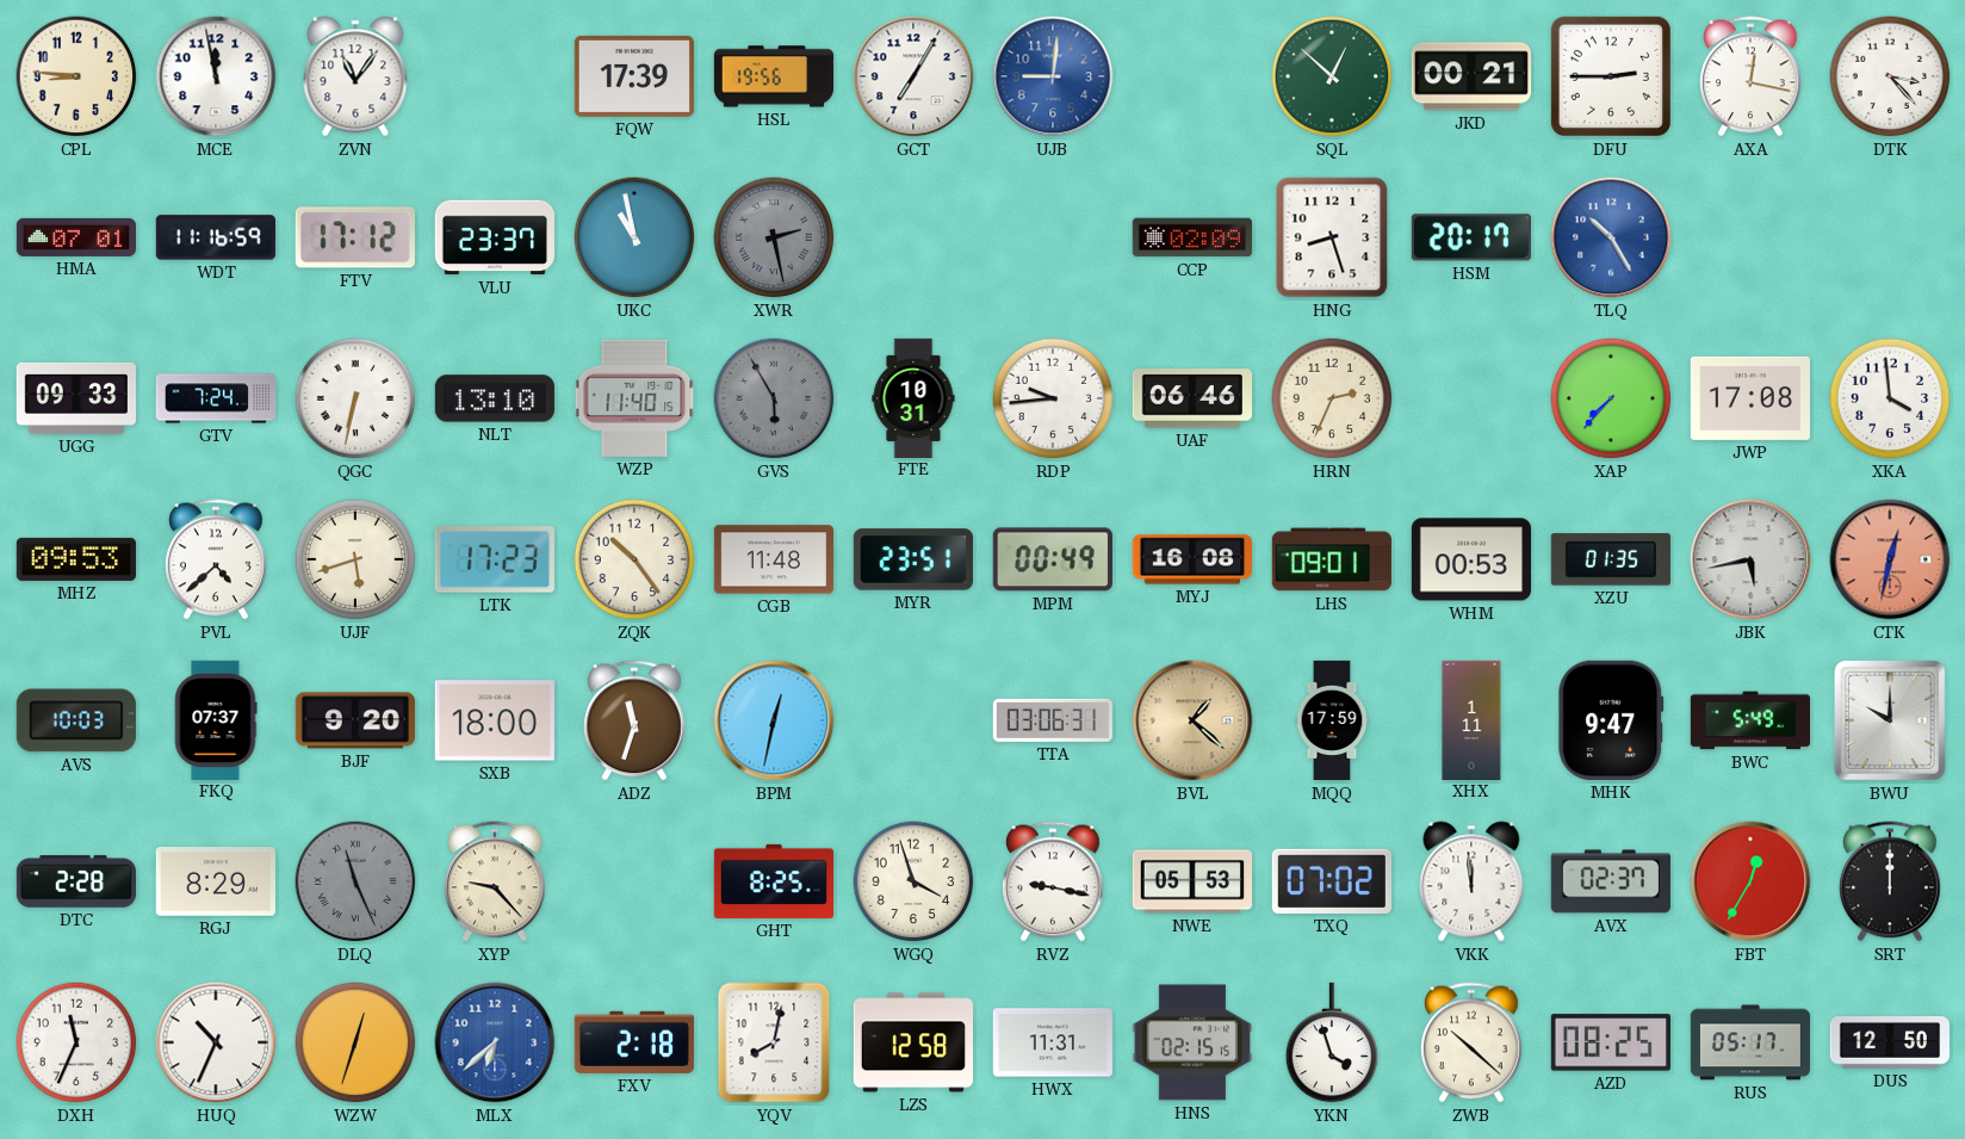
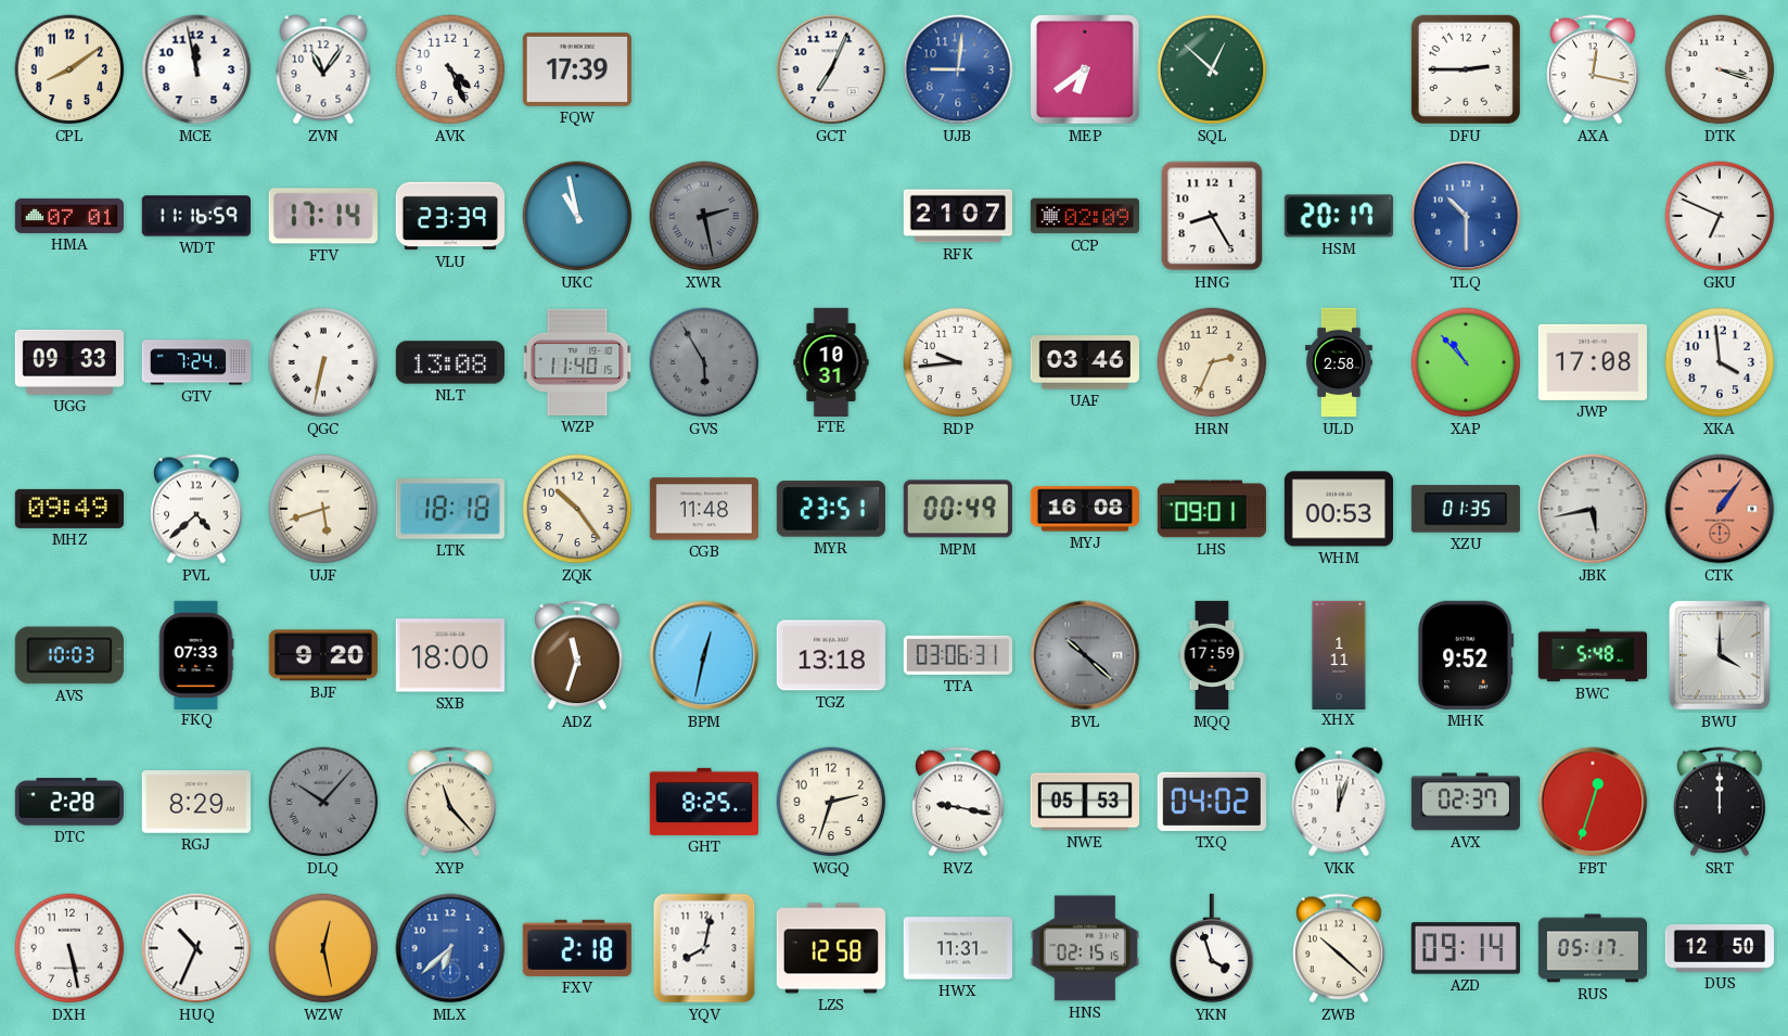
CPL: 8:46 -> 8:09
AVK: none -> 4:26
HSL: 19:56 -> none
GCT: 7:05 -> 7:04
MEP: none -> 6:39
JKD: 00:21 -> none
DTK: 3:23 -> 3:18
FTV: 17:12 -> 17:14
VLU: 23:37 -> 23:39
RFK: none -> 21:07
HNG: 8:27 -> 8:25
TLQ: 10:25 -> 10:30
GKU: none -> 6:49
NLT: 13:10 -> 13:08
UAF: 06:46 -> 03:46
ULD: none -> 2:58
XAP: 7:37 -> 10:53
MHZ: 09:53 -> 09:49
LTK: 17:23 -> 18:18
CTK: 12:32 -> 1:06
FKQ: 07:37 -> 07:33
TGZ: none -> 13:18
BVL: 1:22 -> 10:22
BVL dial: champagne -> grey
MHK: 9:47 -> 9:52
BWC: 5:49 -> 5:48
BWU: 10:00 -> 4:00
DLQ: 11:26 -> 10:07
XYP: 9:23 -> 11:23
WGQ: 3:57 -> 2:33
TXQ: 07:02 -> 04:02
VKK: 11:59 -> 12:03
FBT: 12:35 -> 12:33
DXH: 11:34 -> 5:28
WZW: 12:33 -> 12:28
AZD: 08:25 -> 09:14
